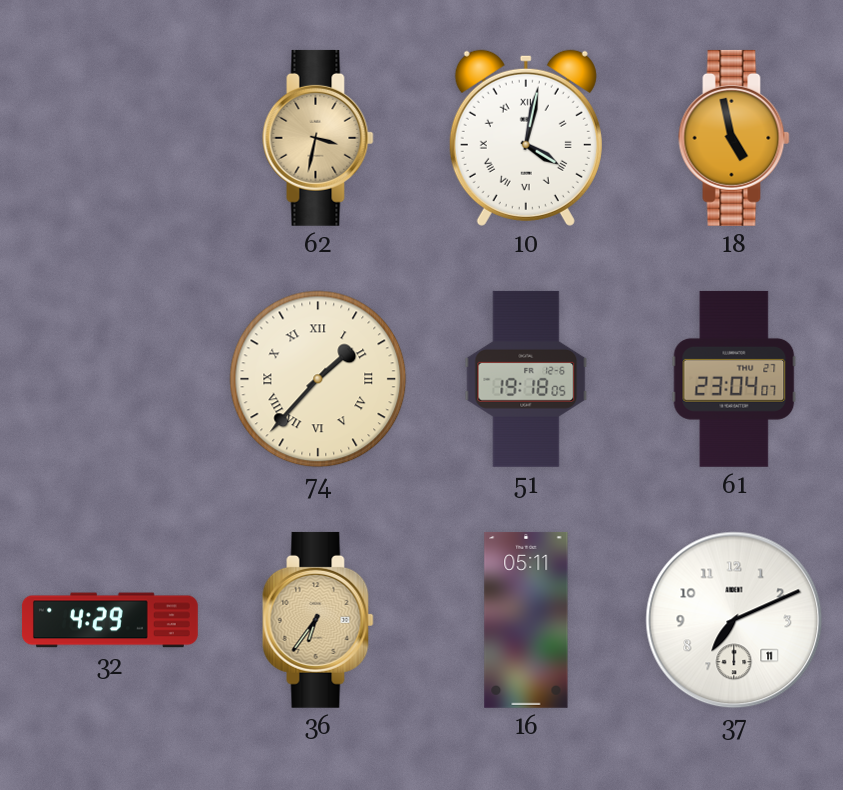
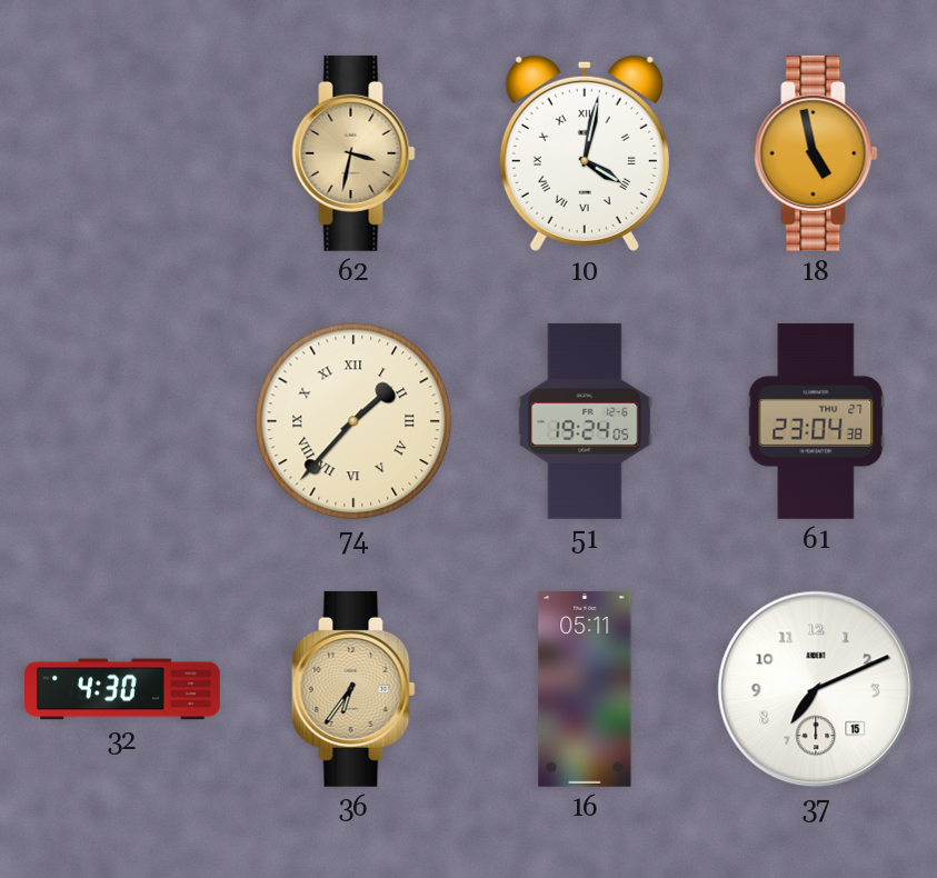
51: 19:18 -> 19:24
61: 23:04:07 -> 23:04:38
32: 4:29 -> 4:30
37 date: 11 -> 15
